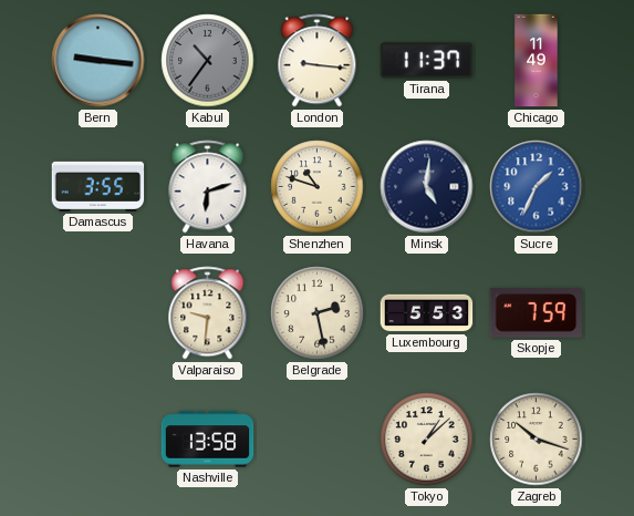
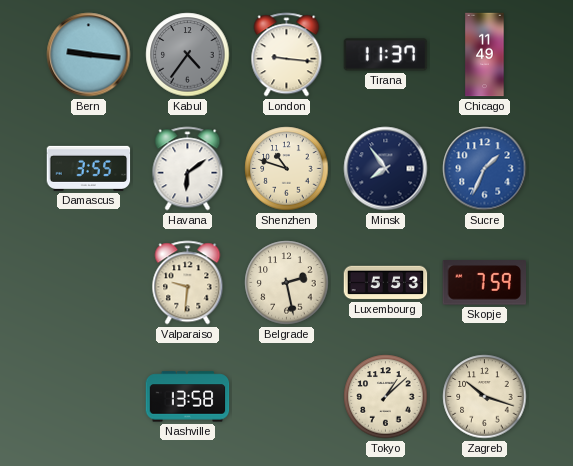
Kabul: 10:36 -> 4:36
Havana: 6:12 -> 6:09
Minsk: 5:01 -> 7:54
